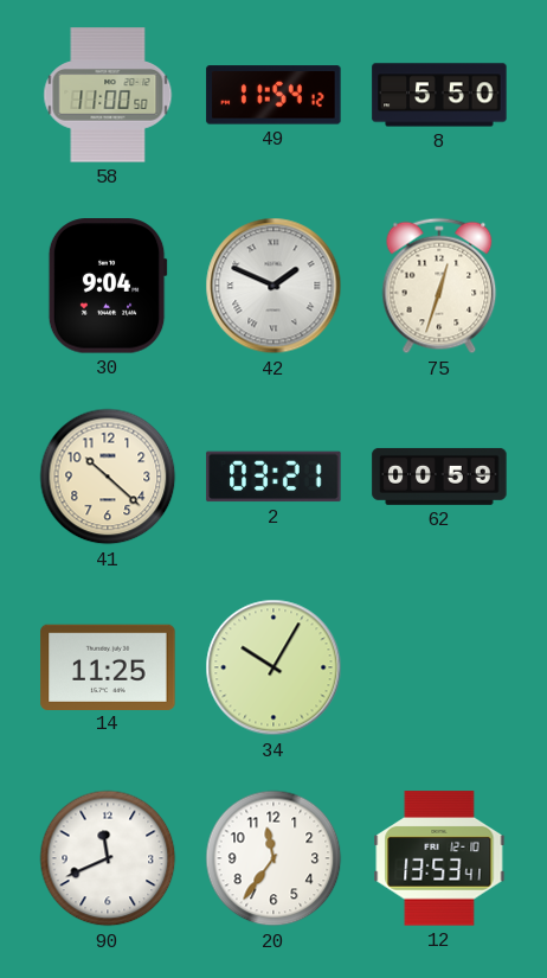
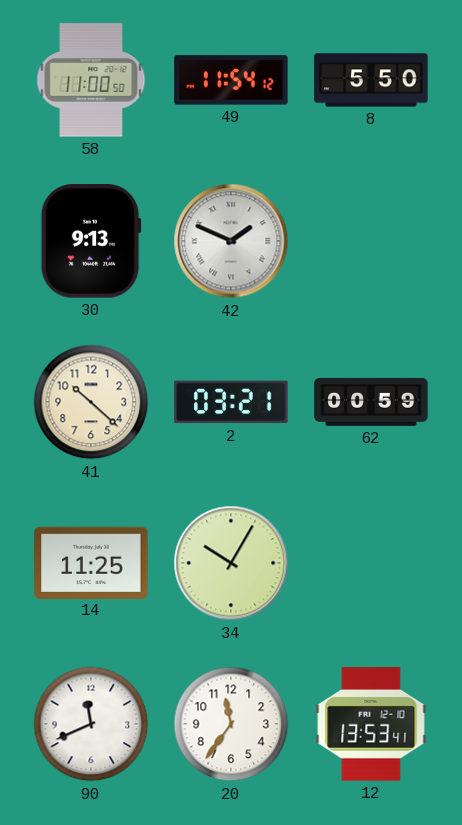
30: 9:04 -> 9:13
75: 12:33 -> none
